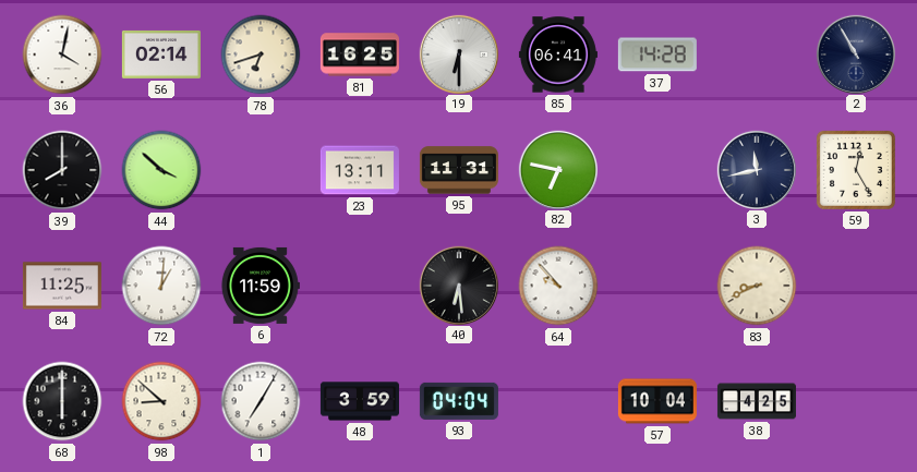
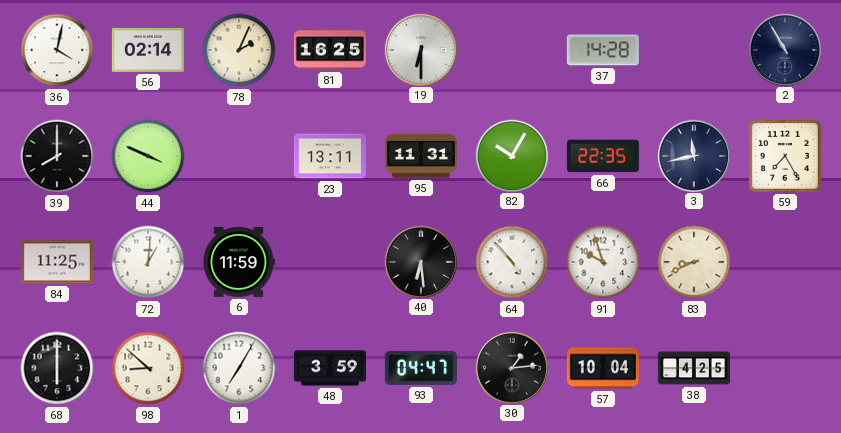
78: 6:42 -> 2:04
85: 06:41 -> none
44: 3:52 -> 3:49
82: 6:47 -> 10:05
66: none -> 22:35
59: 12:25 -> 7:25
64: 9:53 -> 4:53
91: none -> 9:57
93: 04:04 -> 04:47
30: none -> 1:14
